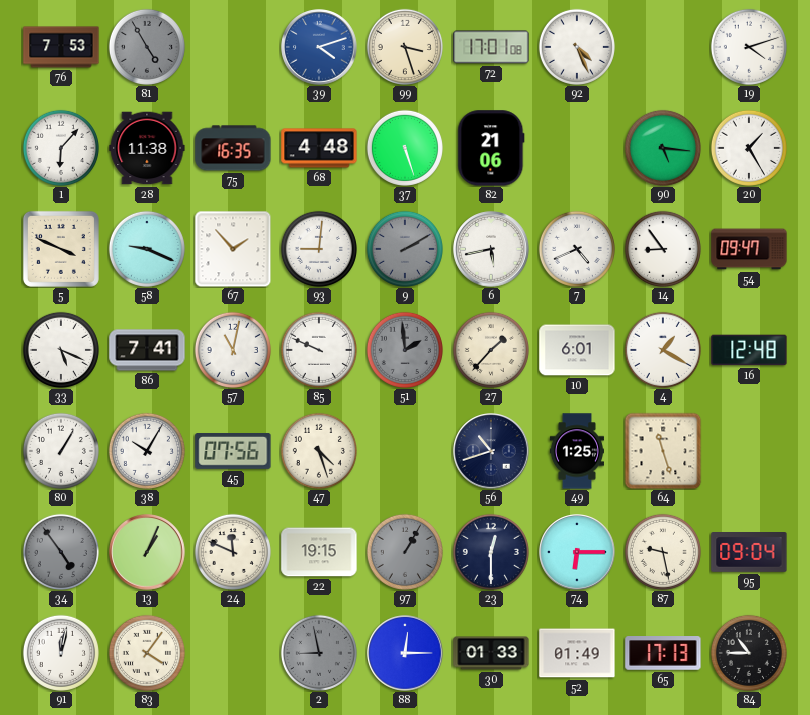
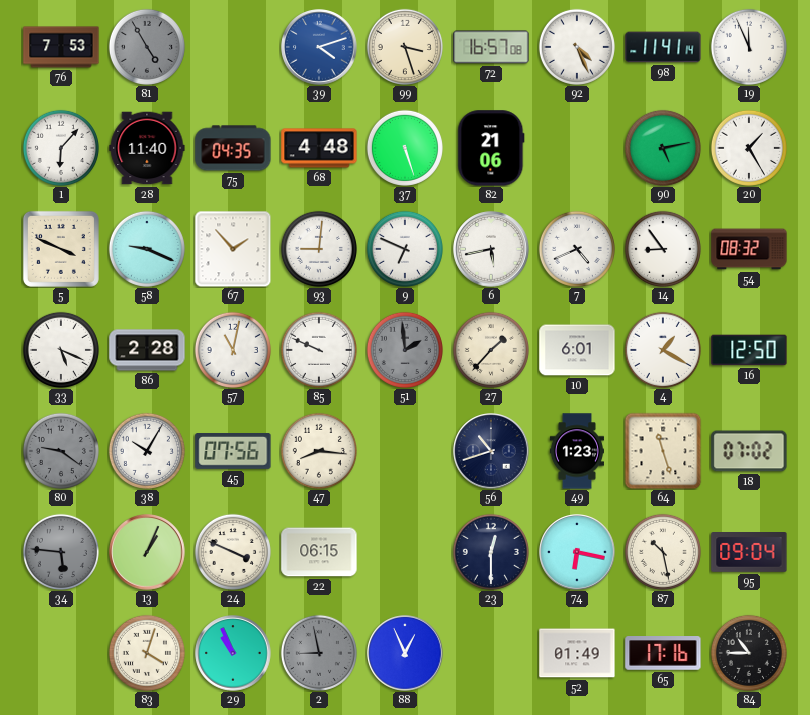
72: 17:01 -> 16:57
98: none -> 11:41
19: 4:12 -> 11:56
28: 11:38 -> 11:40
75: 16:35 -> 04:35
90: 5:16 -> 5:13
9: 2:10 -> 6:49
9 dial: grey -> white
54: 09:47 -> 08:32
86: 7:41 -> 2:28
16: 12:48 -> 12:50
80: 1:05 -> 9:21
80 dial: white -> grey
47: 4:27 -> 8:16
49: 1:25 -> 1:23
18: none -> 07:02
34: 4:54 -> 5:46
24: 11:49 -> 3:49
22: 19:15 -> 06:15
97: 1:05 -> none
74: 6:15 -> 6:17
87: 9:28 -> 10:28
91: 12:02 -> none
83: 4:06 -> 4:03
29: none -> 10:56
88: 12:15 -> 12:56
30: 01:33 -> none
65: 17:13 -> 17:16
